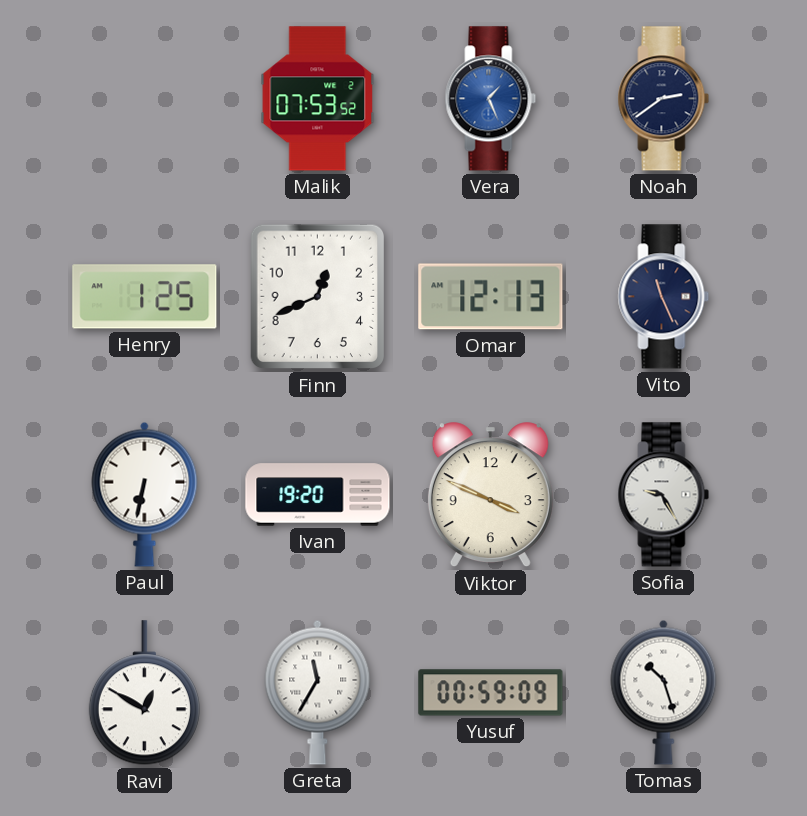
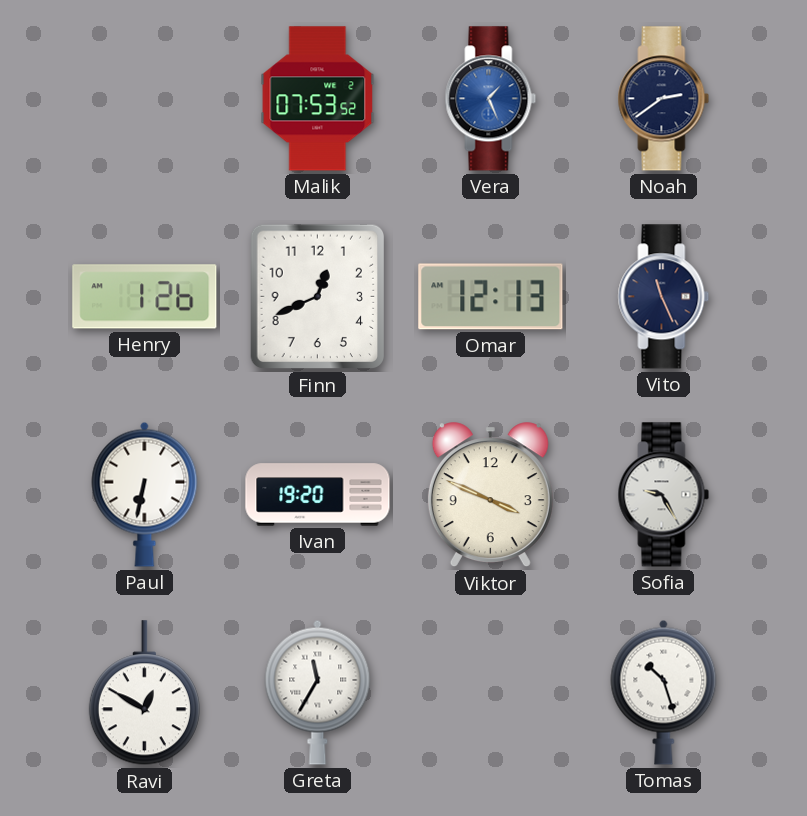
Henry: 1:25 -> 1:26
Yusuf: 00:59 -> none
